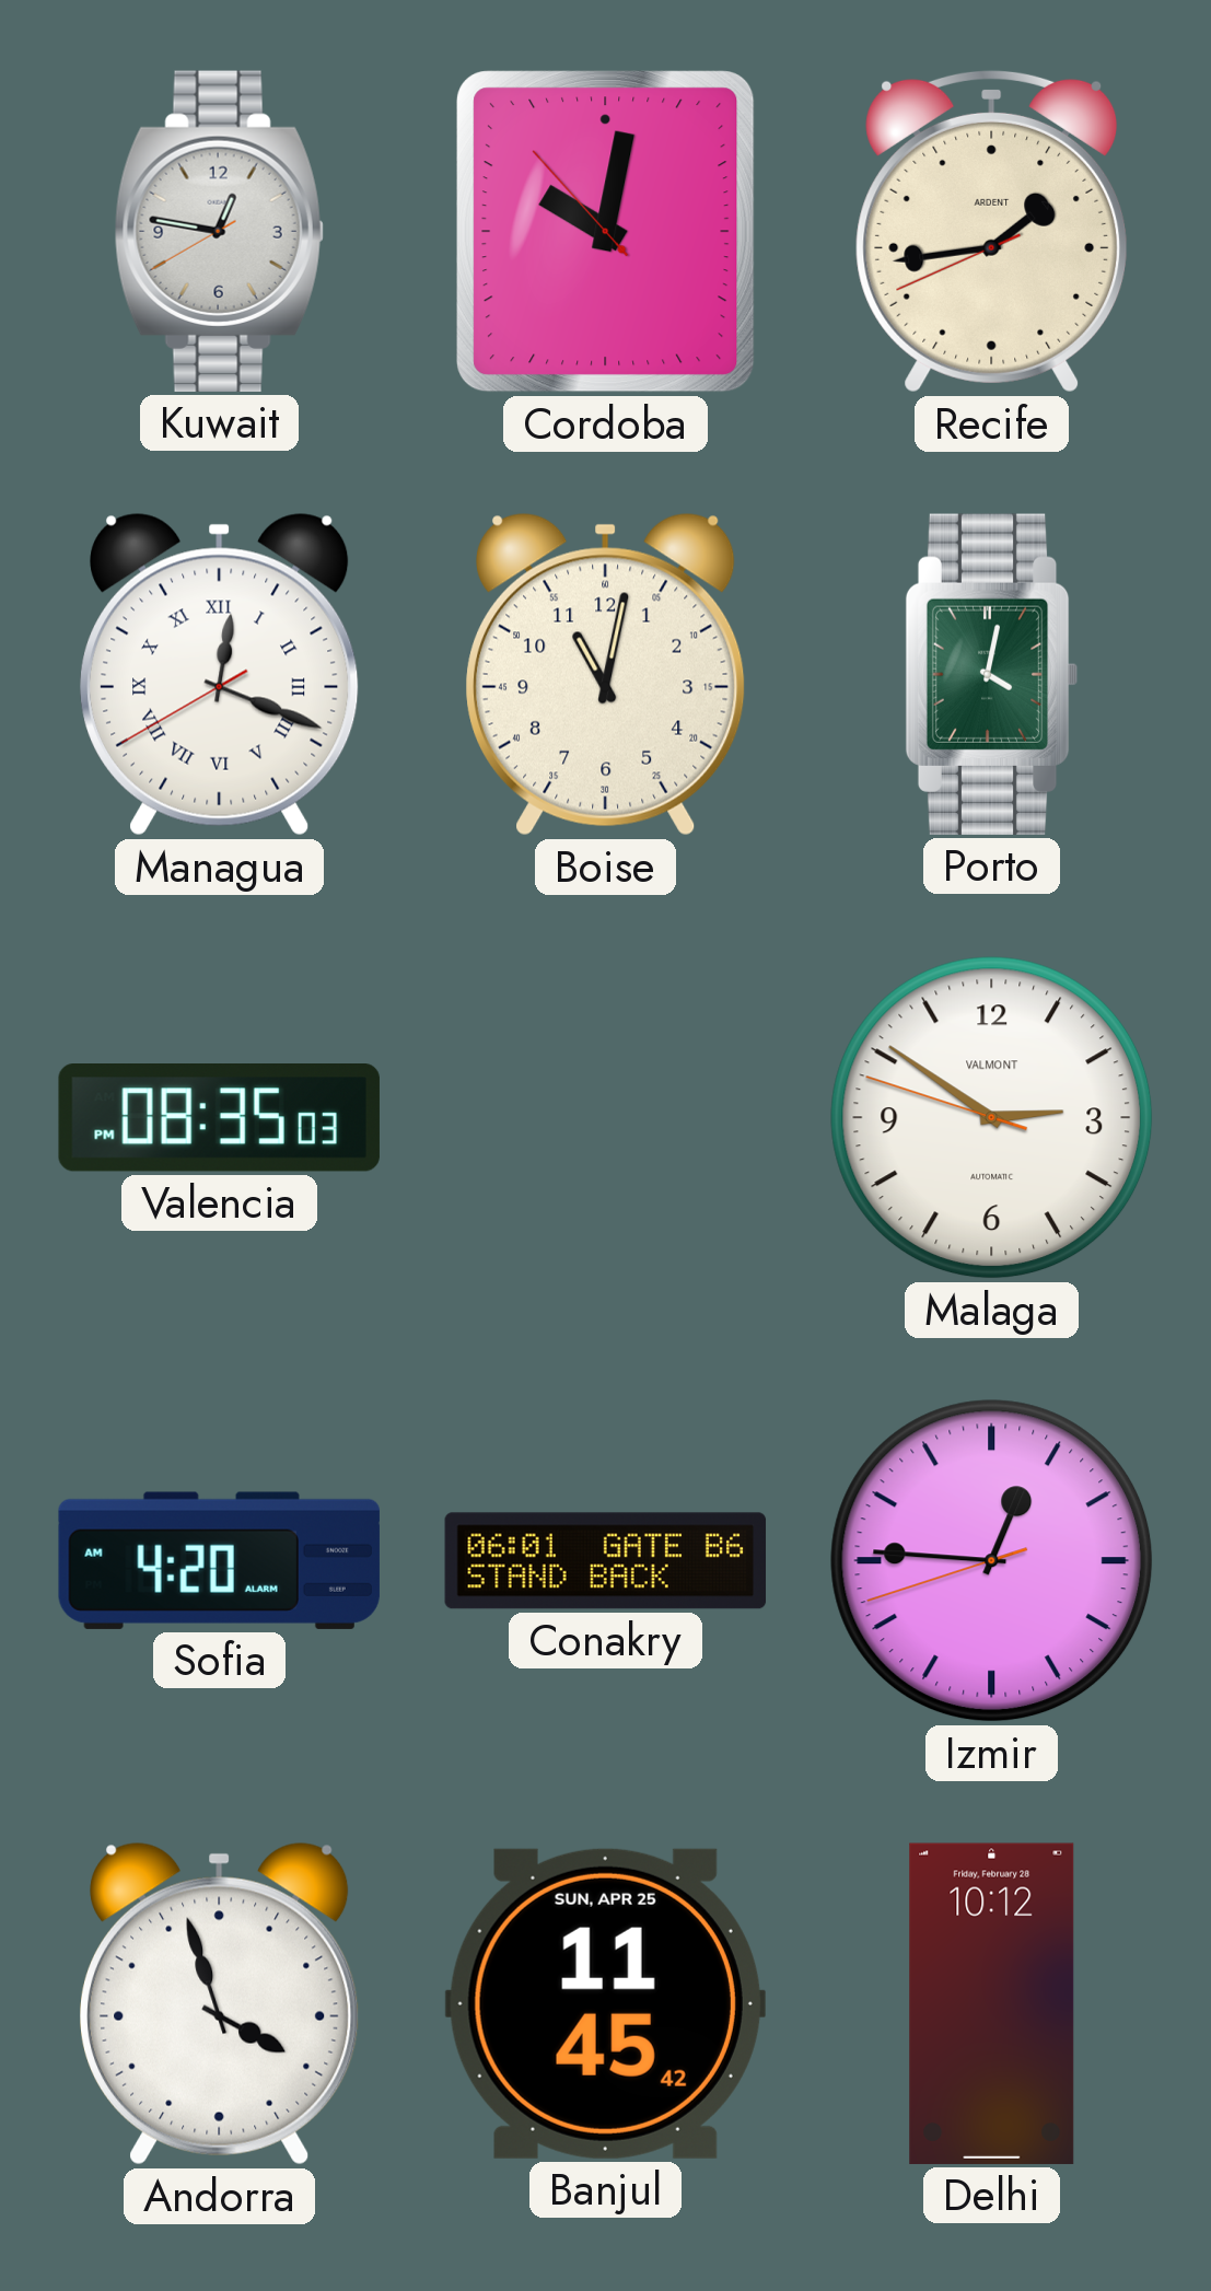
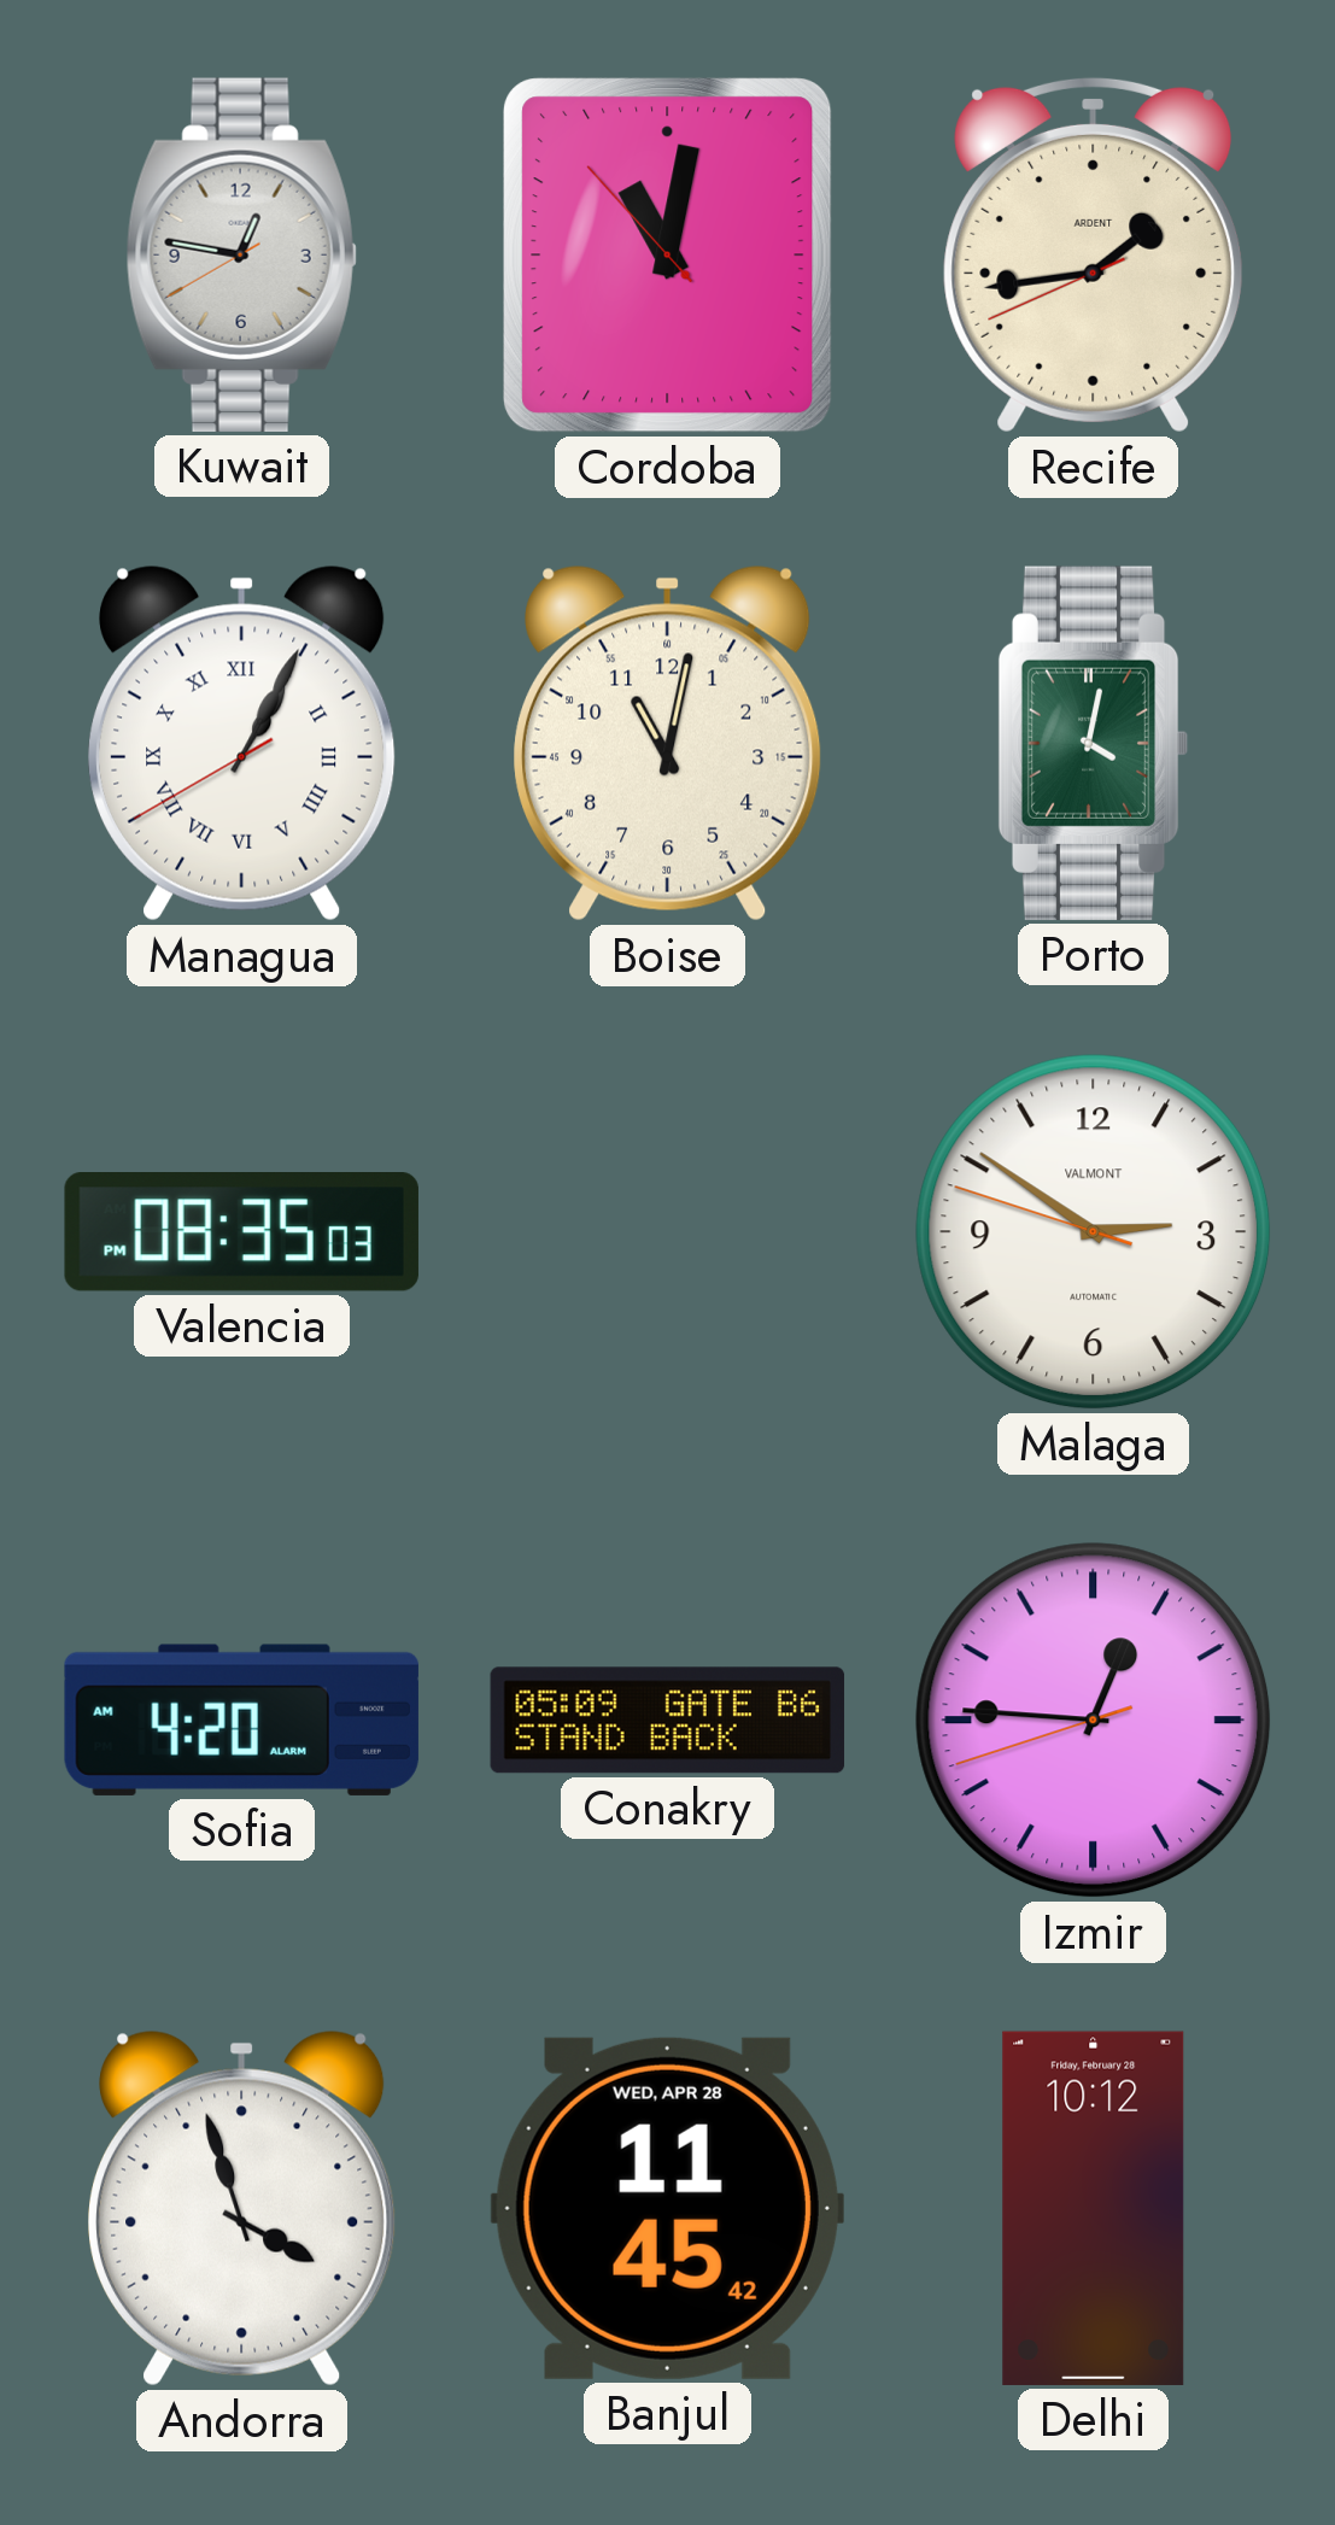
Cordoba: 10:01 -> 11:01
Managua: 12:18 -> 1:04
Conakry: 06:01 -> 05:09
Banjul date: SUN, APR 25 -> WED, APR 28
